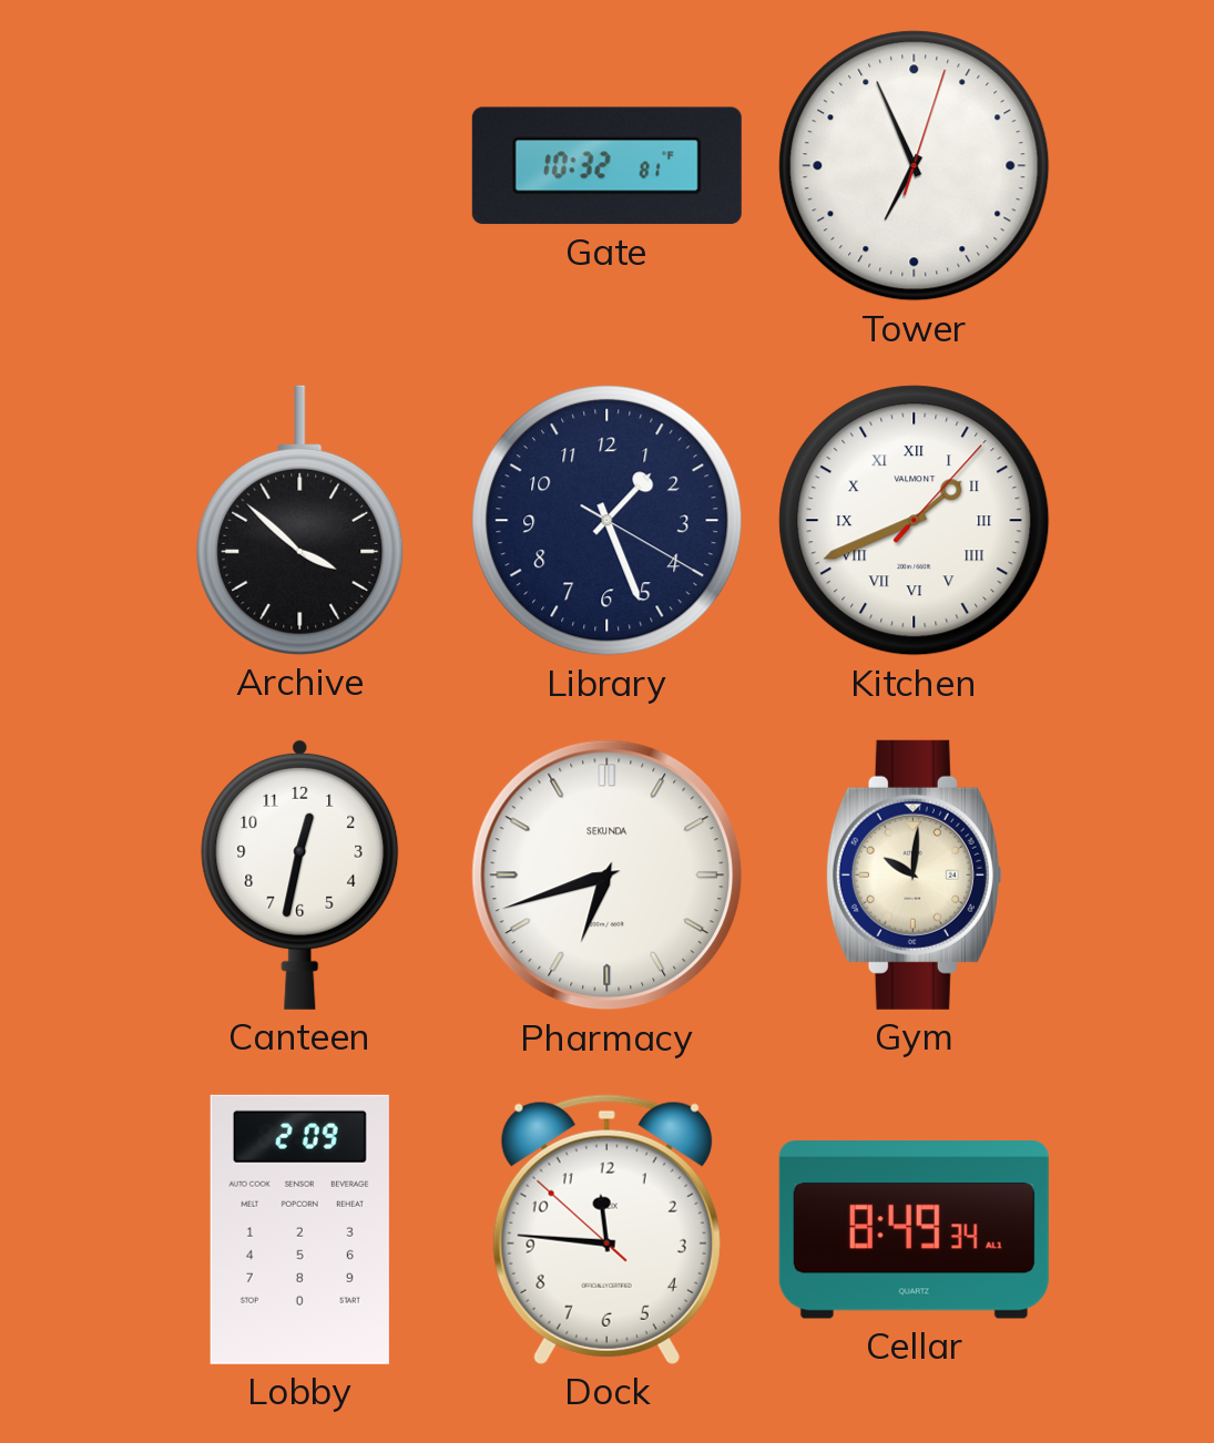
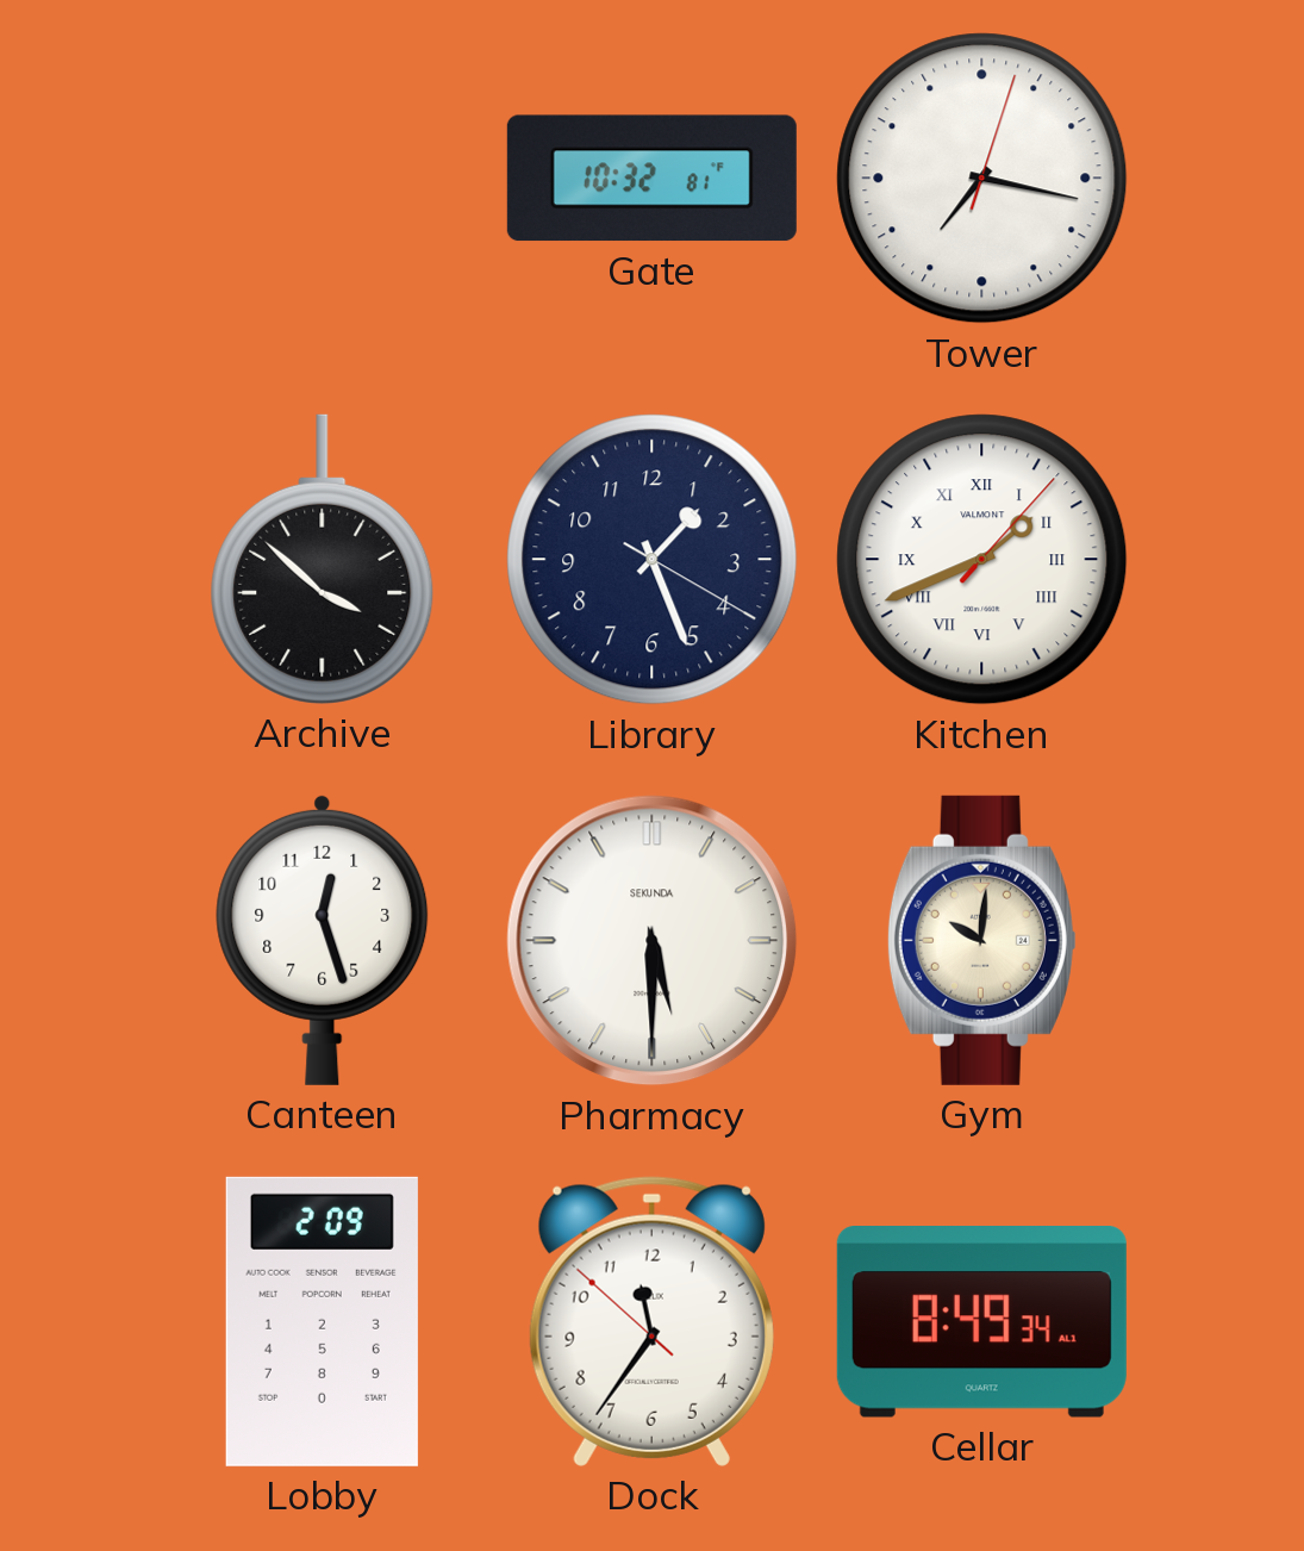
Tower: 6:56 -> 7:17
Canteen: 12:32 -> 12:27
Pharmacy: 6:42 -> 5:30
Dock: 11:45 -> 11:35
